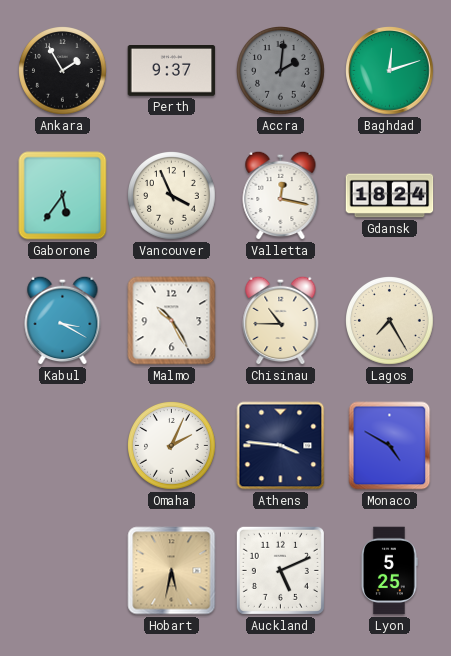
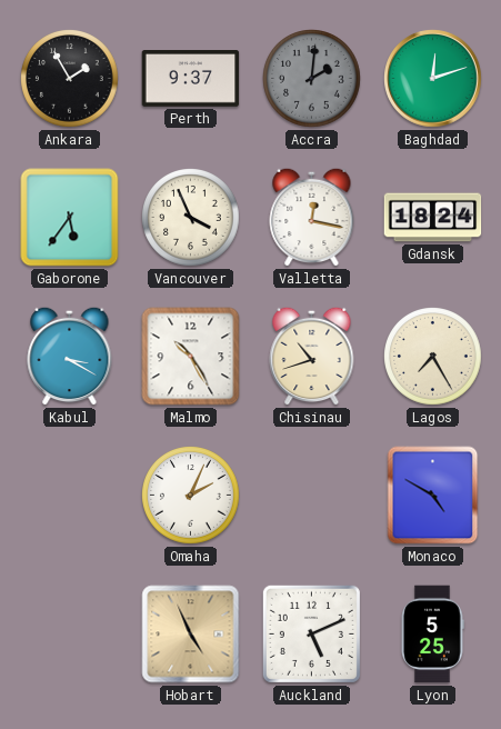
Chisinau: 10:45 -> 10:42
Athens: 3:46 -> none
Hobart: 5:32 -> 4:56
